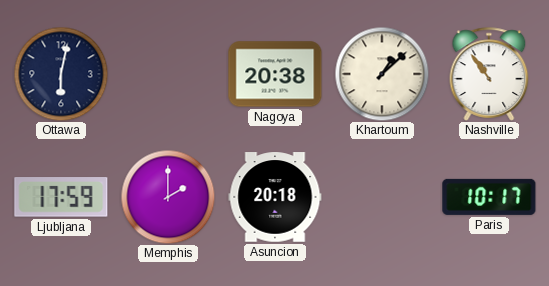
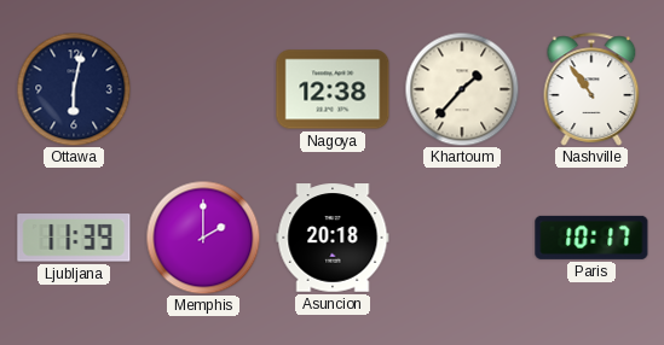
Nagoya: 20:38 -> 12:38
Khartoum: 1:08 -> 1:37
Ljubljana: 17:59 -> 11:39
